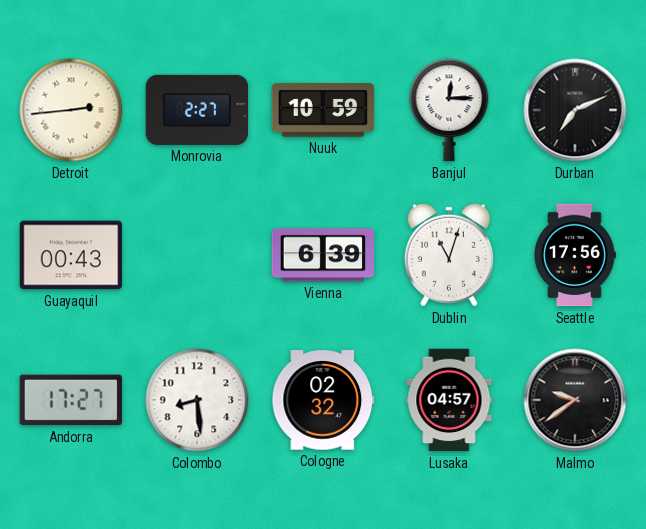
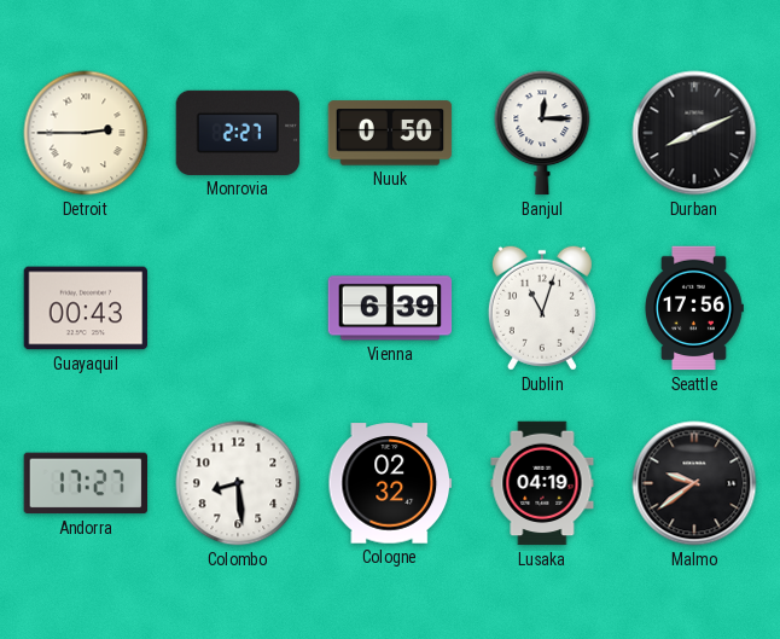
Detroit: 2:44 -> 2:45
Nuuk: 10:59 -> 0:50
Durban: 7:11 -> 8:11
Lusaka: 04:57 -> 04:19
